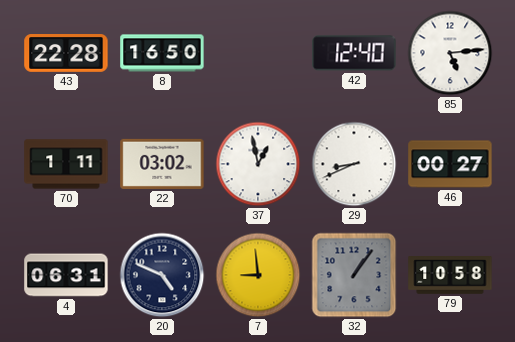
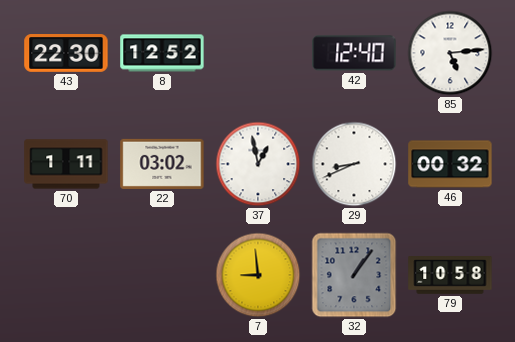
43: 22:28 -> 22:30
8: 16:50 -> 12:52
46: 00:27 -> 00:32
4: 06:31 -> none
20: 4:49 -> none
